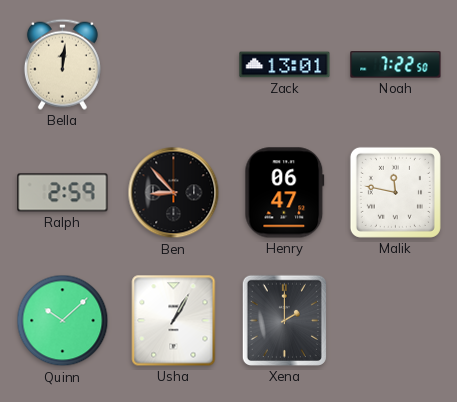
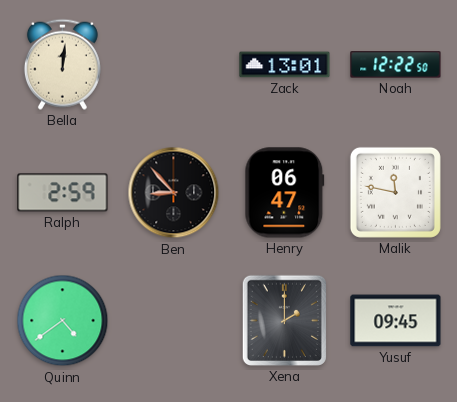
Noah: 7:22 -> 12:22
Quinn: 10:08 -> 4:39
Usha: 1:05 -> none
Yusuf: none -> 09:45
